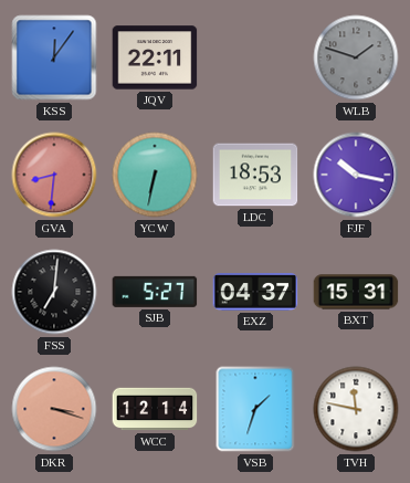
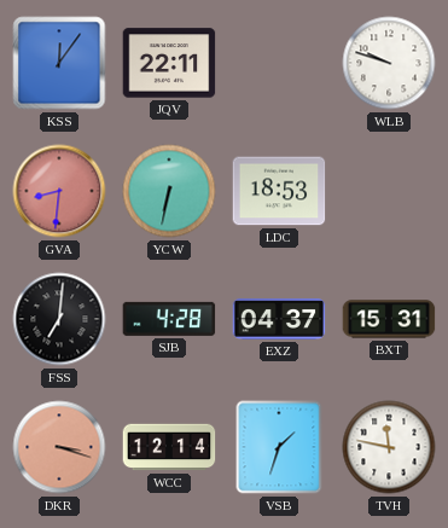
WLB: 1:48 -> 9:48
WLB dial: grey -> white
FJF: 10:17 -> none
SJB: 5:27 -> 4:28
